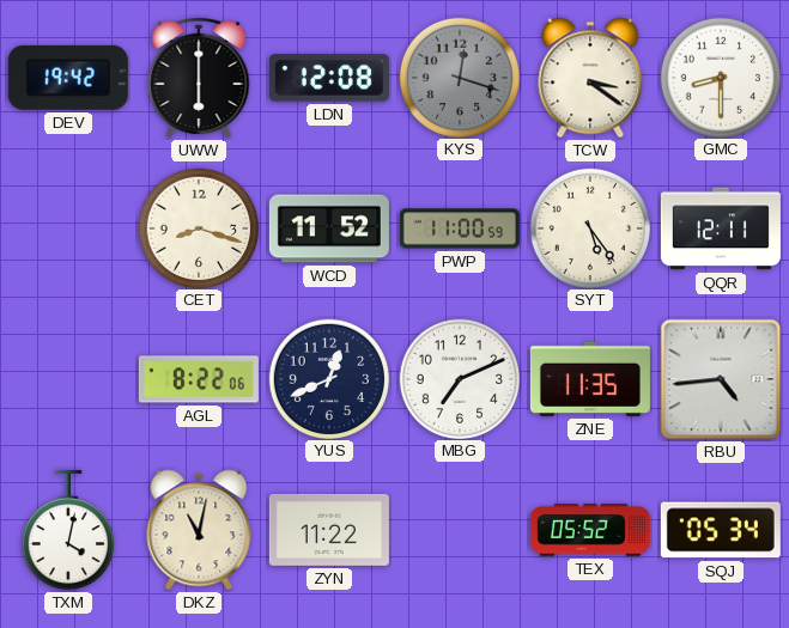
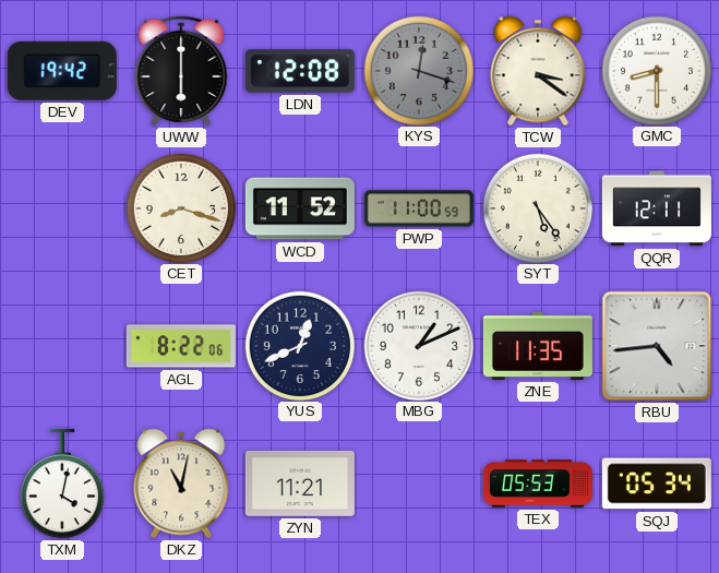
MBG: 7:11 -> 1:11
ZYN: 11:22 -> 11:21
TEX: 05:52 -> 05:53
